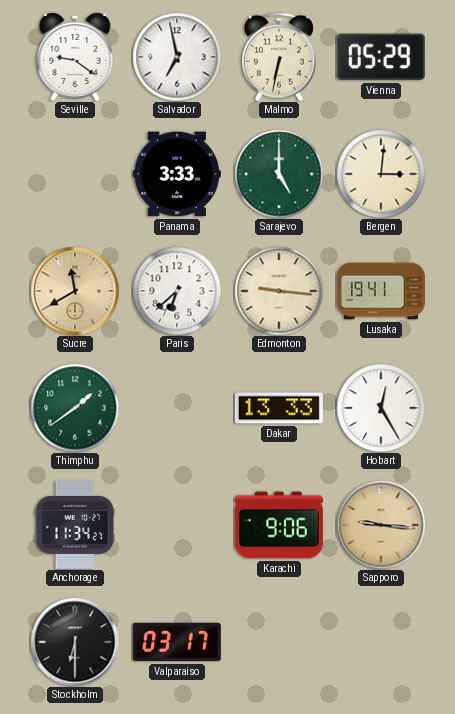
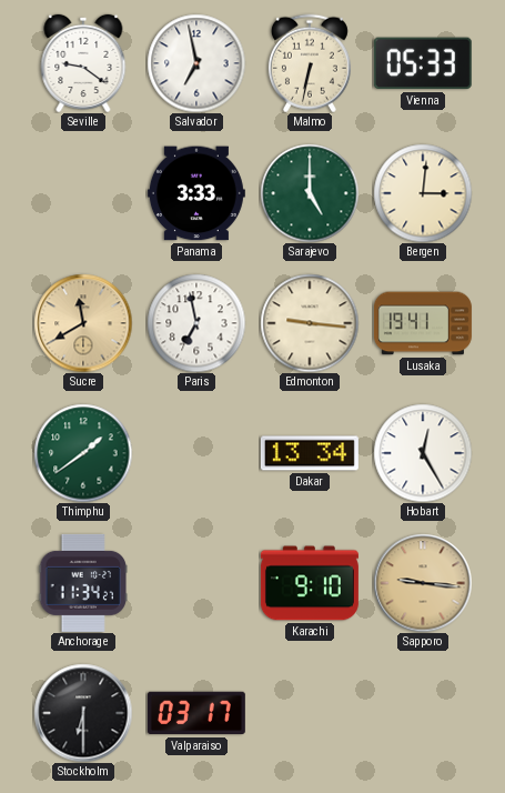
Vienna: 05:29 -> 05:33
Paris: 6:38 -> 6:58
Dakar: 13:33 -> 13:34
Karachi: 9:06 -> 9:10
